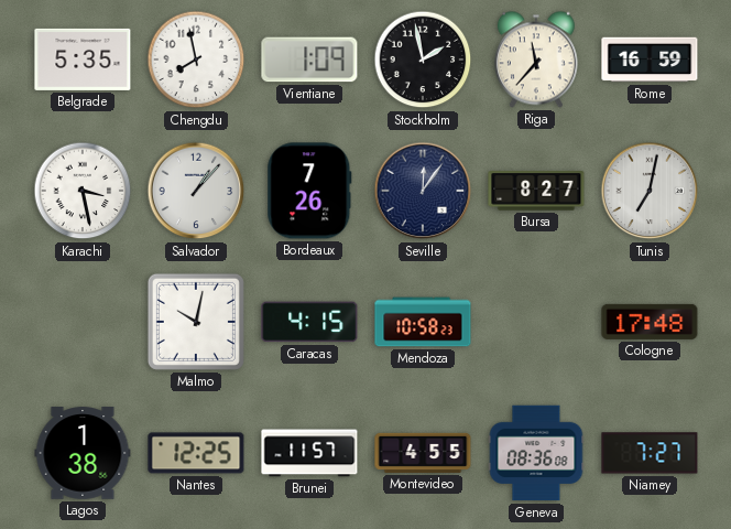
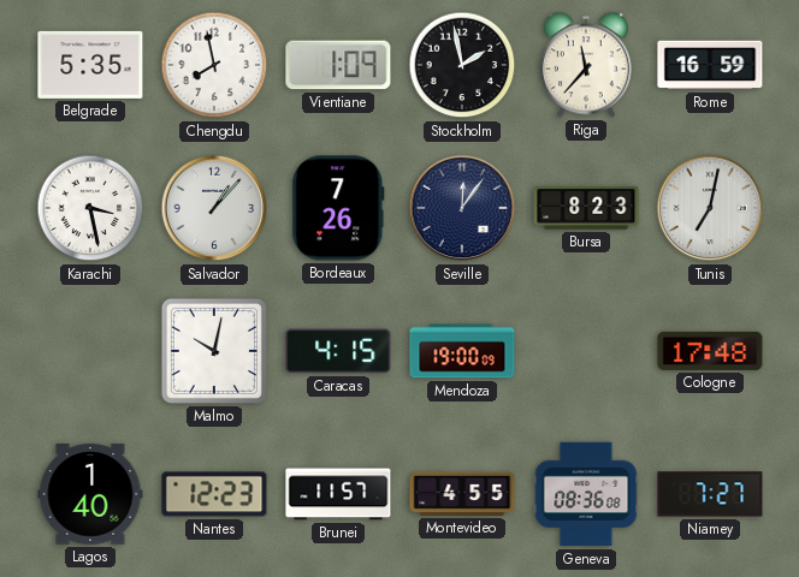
Bursa: 8:27 -> 8:23
Mendoza: 10:58 -> 19:00
Lagos: 1:38 -> 1:40
Nantes: 12:25 -> 12:23
